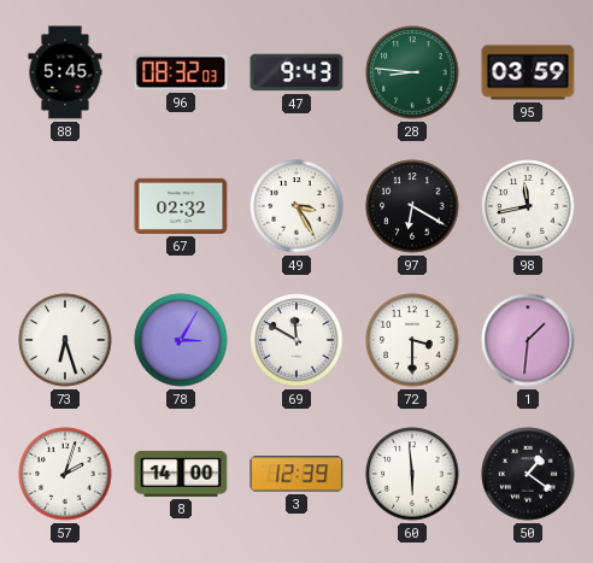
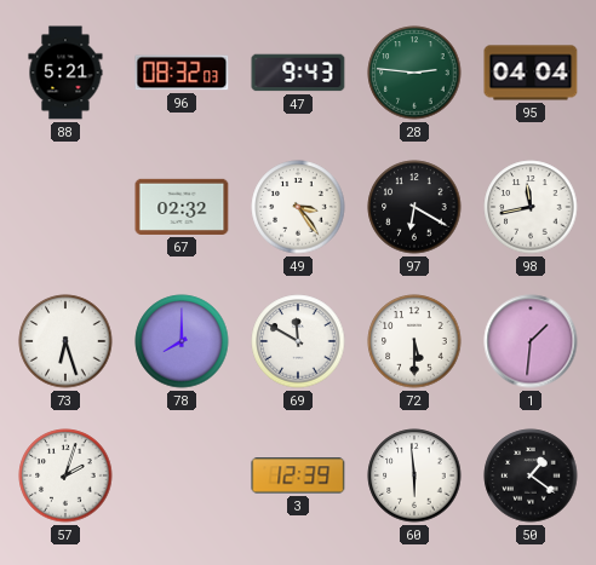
88: 5:45 -> 5:21
28: 8:46 -> 2:46
95: 03:59 -> 04:04
49: 3:25 -> 3:24
78: 3:05 -> 8:00
72: 3:30 -> 5:30
8: 14:00 -> none
